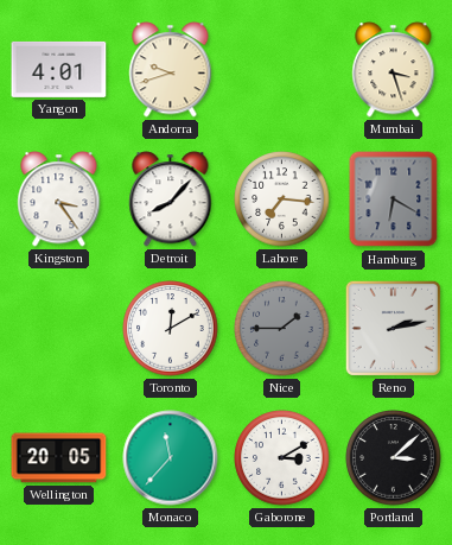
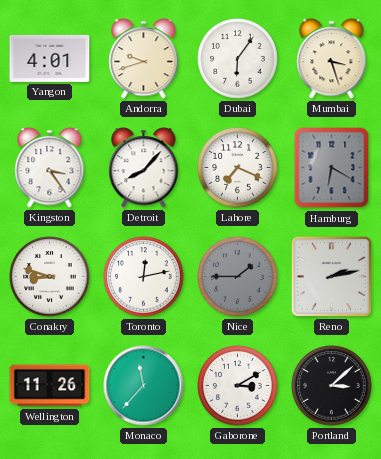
Dubai: none -> 6:06
Lahore: 7:16 -> 7:19
Conakry: none -> 8:48
Toronto: 12:10 -> 12:13
Wellington: 20:05 -> 11:26
